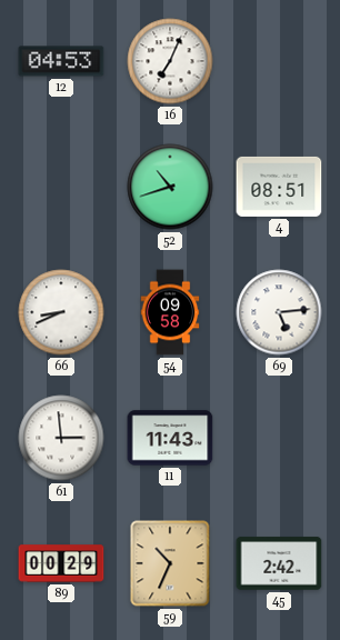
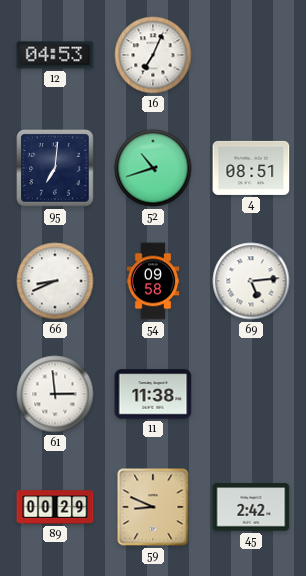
95: none -> 7:01
11: 11:43 -> 11:38
59: 10:34 -> 8:49
